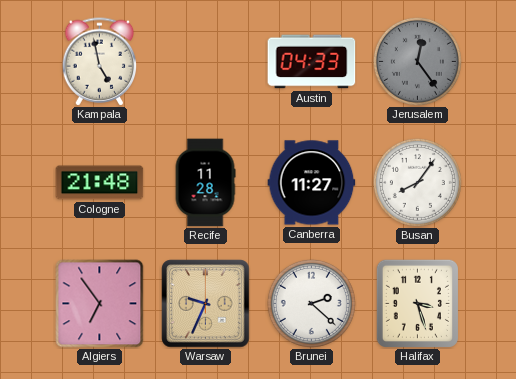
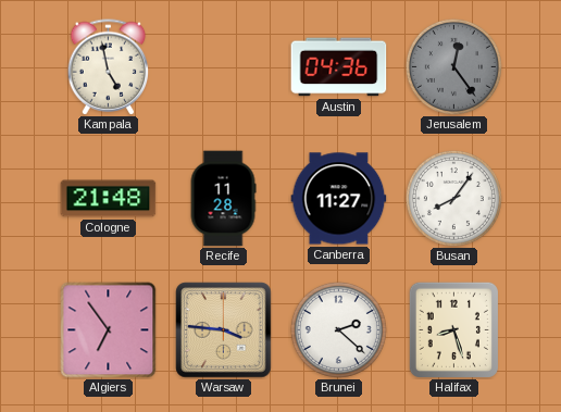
Austin: 04:33 -> 04:36
Warsaw: 9:34 -> 3:46
Halifax: 3:27 -> 8:27
